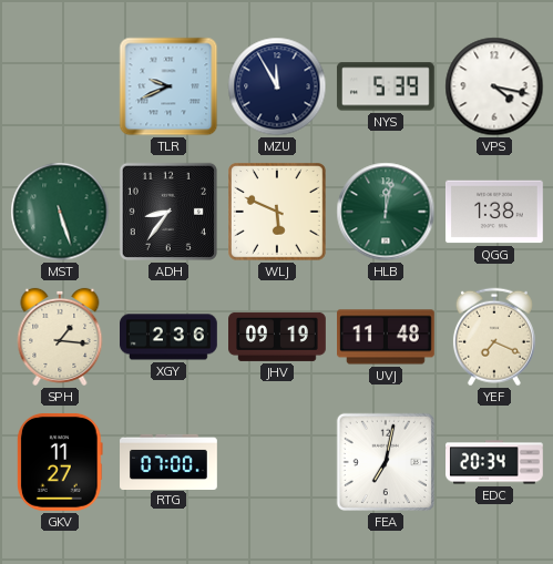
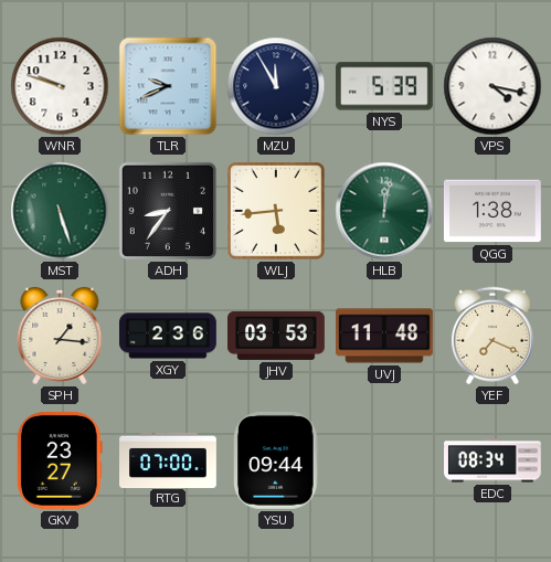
WNR: none -> 9:48
WLJ: 5:49 -> 5:44
JHV: 09:19 -> 03:53
GKV: 11:27 -> 23:27
YSU: none -> 09:44
FEA: 7:02 -> none
EDC: 20:34 -> 08:34
